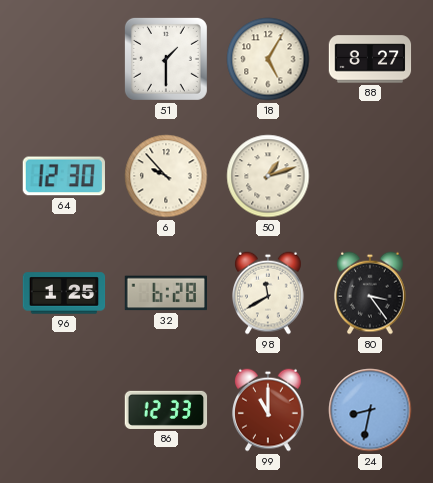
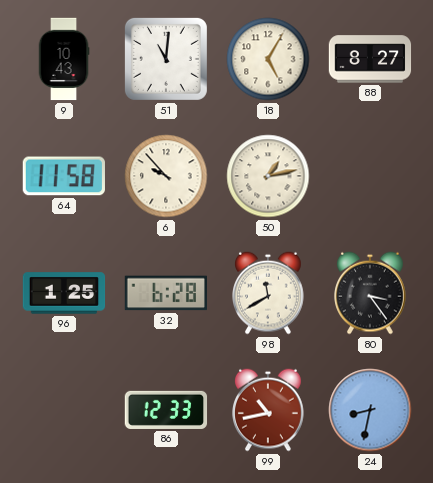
9: none -> 10:43
51: 1:30 -> 11:01
64: 12:30 -> 11:58
50: 1:12 -> 1:13
99: 11:00 -> 10:43
